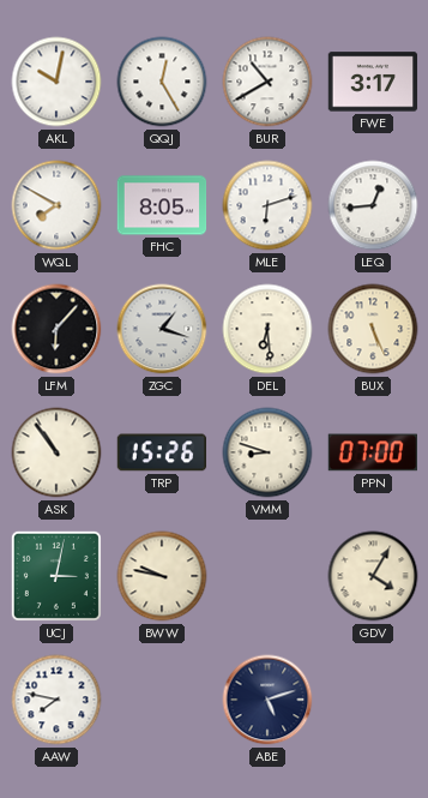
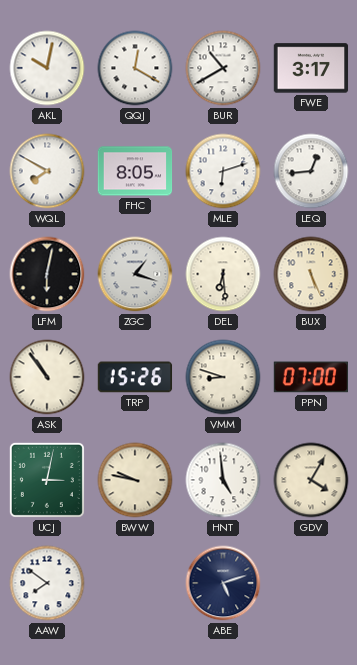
QQJ: 12:25 -> 12:20
LFM: 6:07 -> 6:02
HNT: none -> 4:59
AAW: 7:47 -> 7:51
